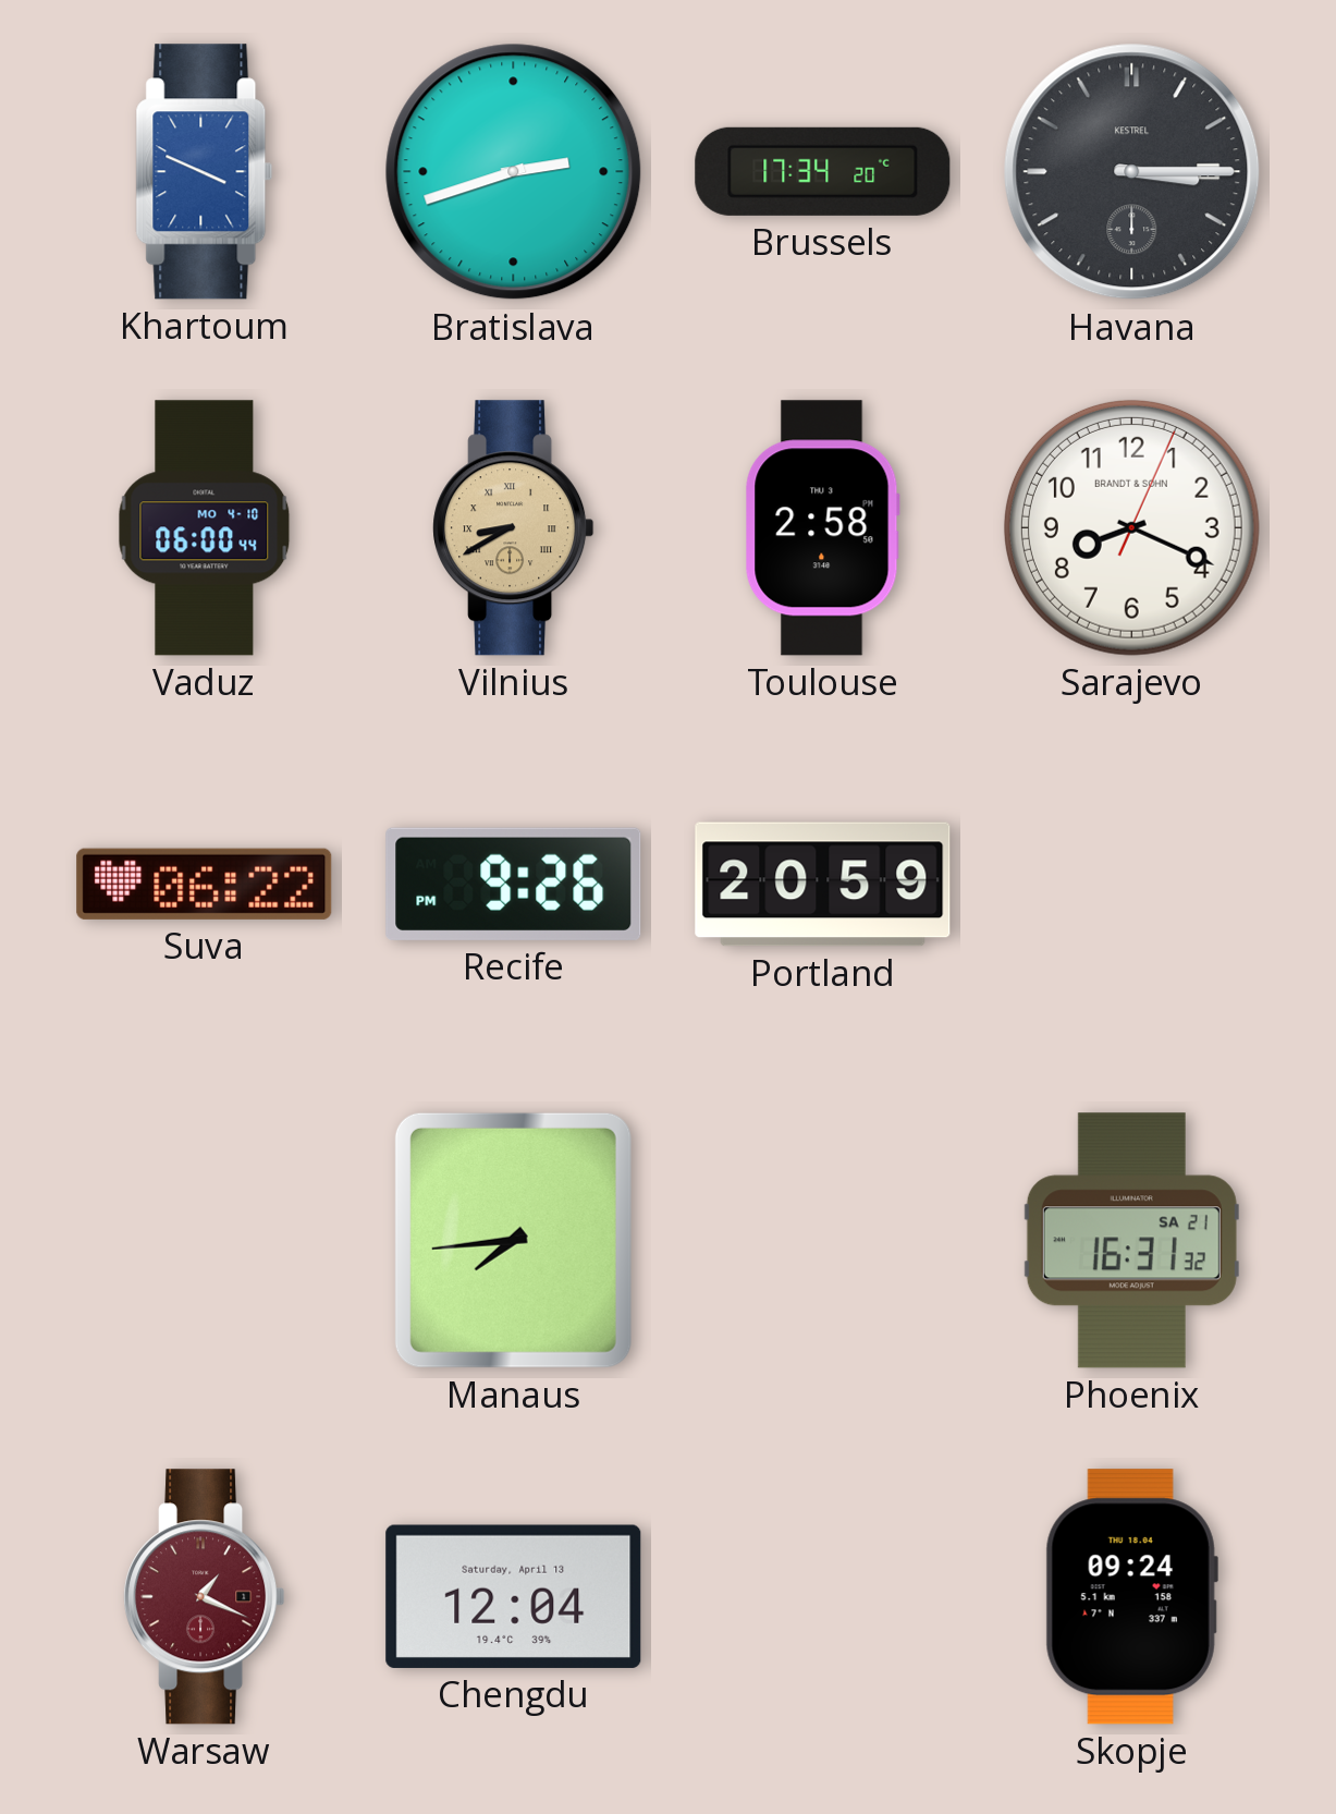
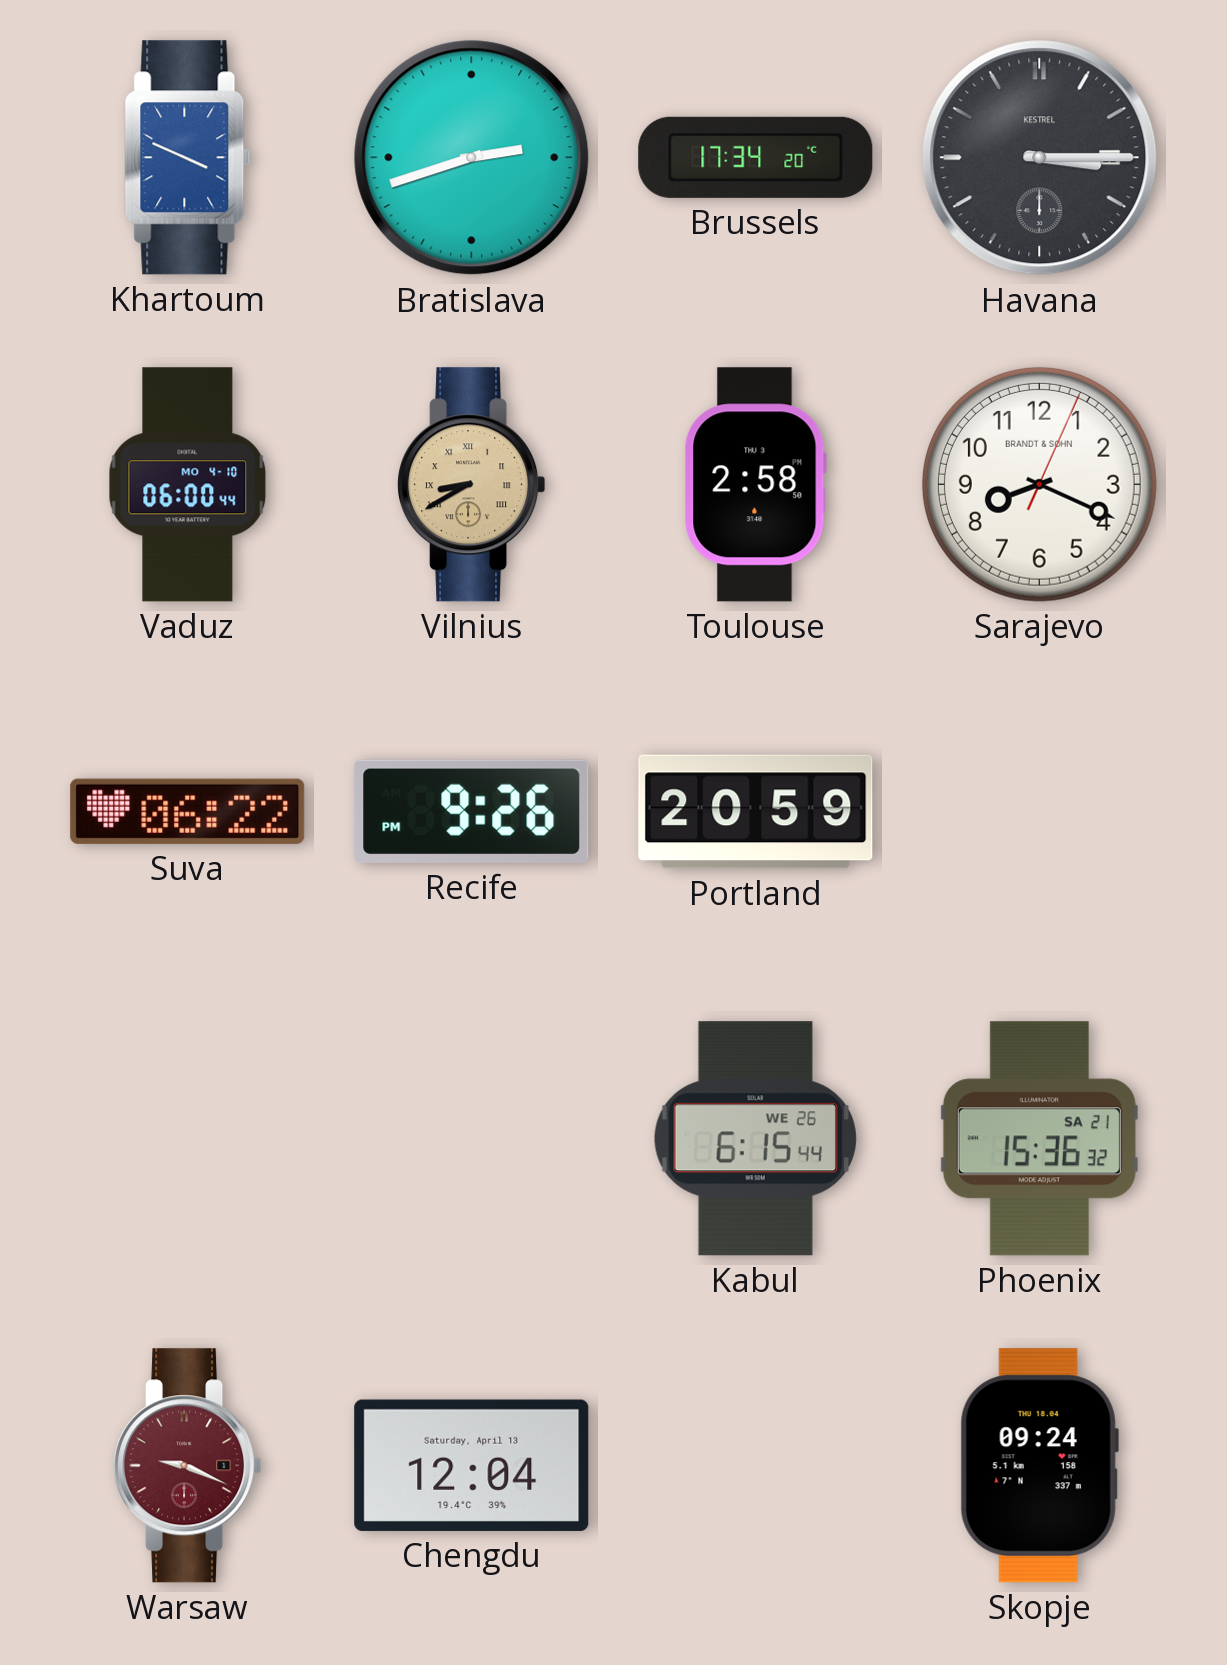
Manaus: 7:44 -> none
Kabul: none -> 6:15
Phoenix: 16:31 -> 15:36
Warsaw: 1:19 -> 9:19
